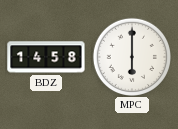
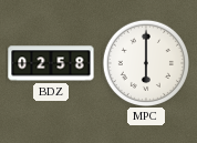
BDZ: 14:58 -> 02:58
